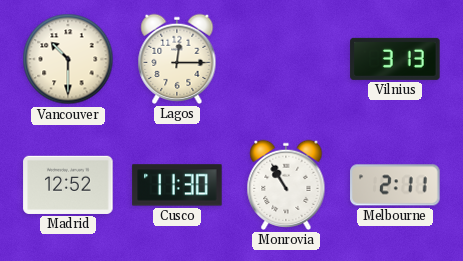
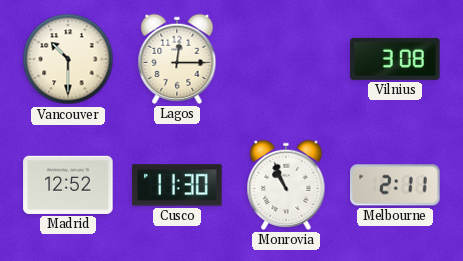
Vilnius: 3:13 -> 3:08
Monrovia: 10:55 -> 10:56
